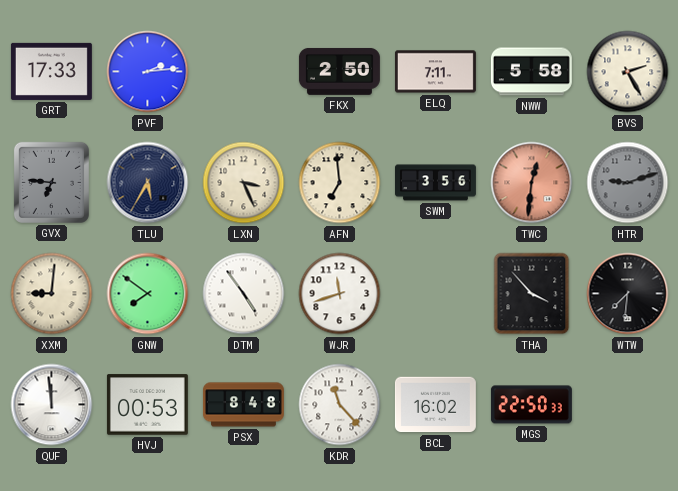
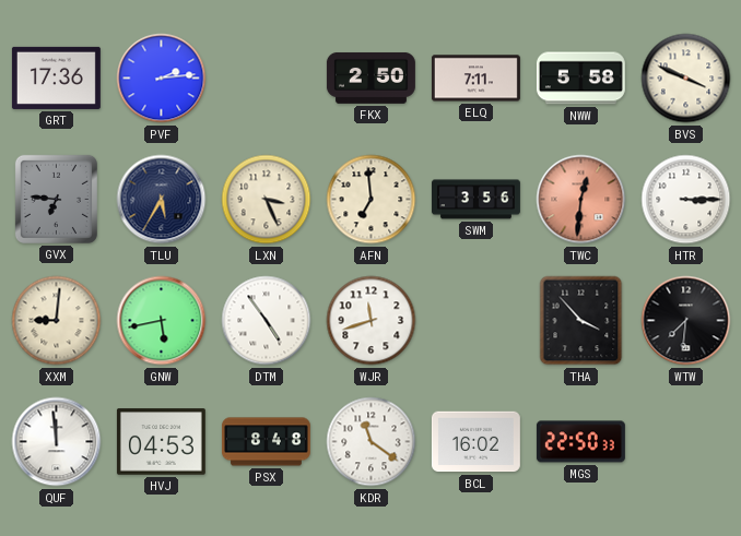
GRT: 17:33 -> 17:36
BVS: 2:25 -> 3:49
HTR: 9:12 -> 3:15
HTR dial: grey -> white
GNW: 7:51 -> 5:43
HVJ: 00:53 -> 04:53
KDR: 11:23 -> 11:21
